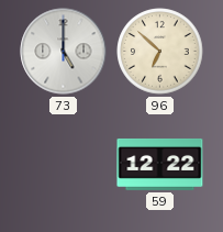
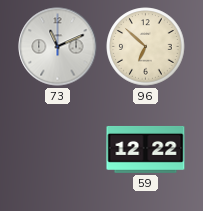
73: 5:00 -> 11:11
